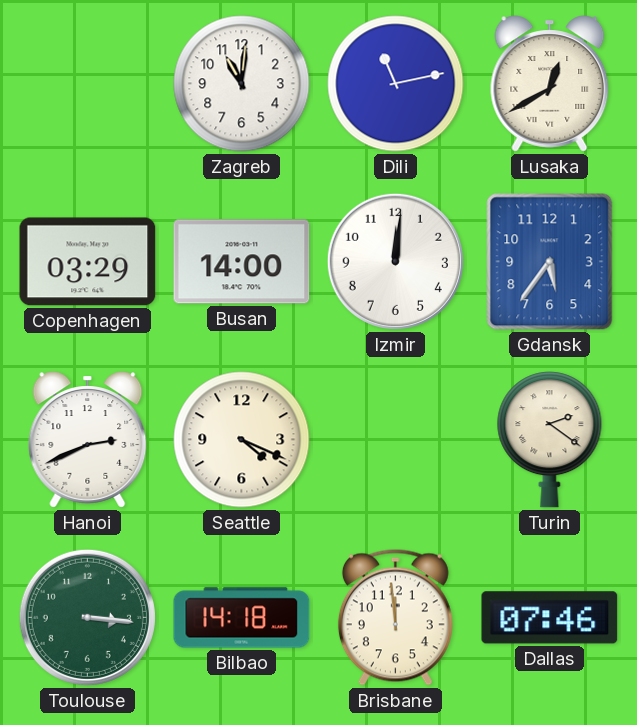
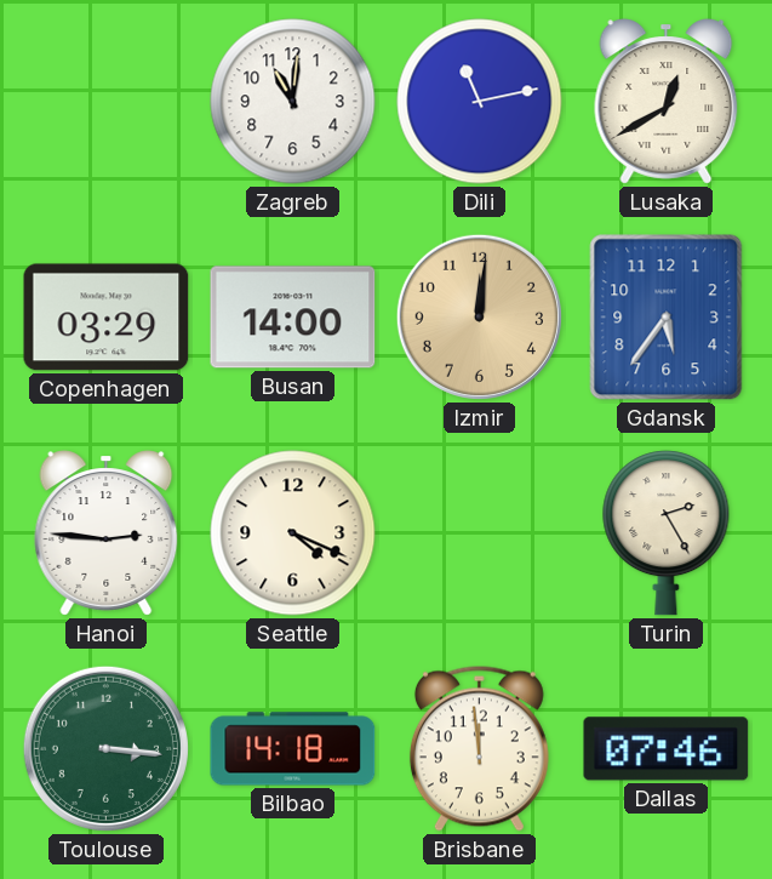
Izmir dial: white -> champagne
Hanoi: 2:41 -> 2:46
Turin: 2:21 -> 2:25
